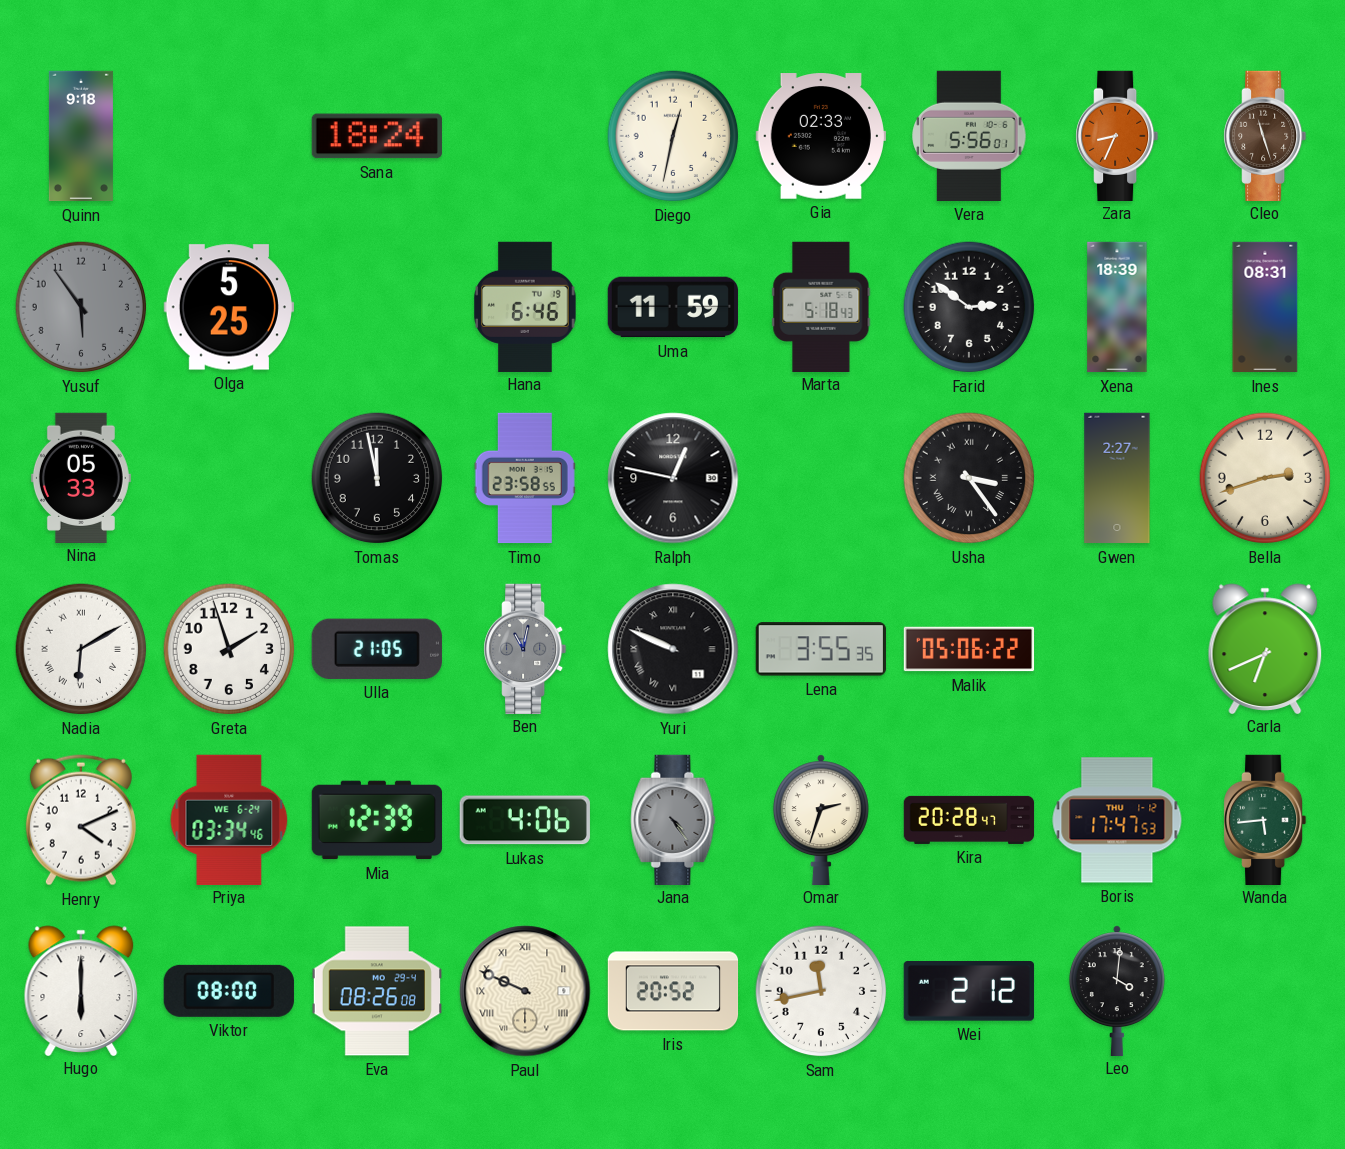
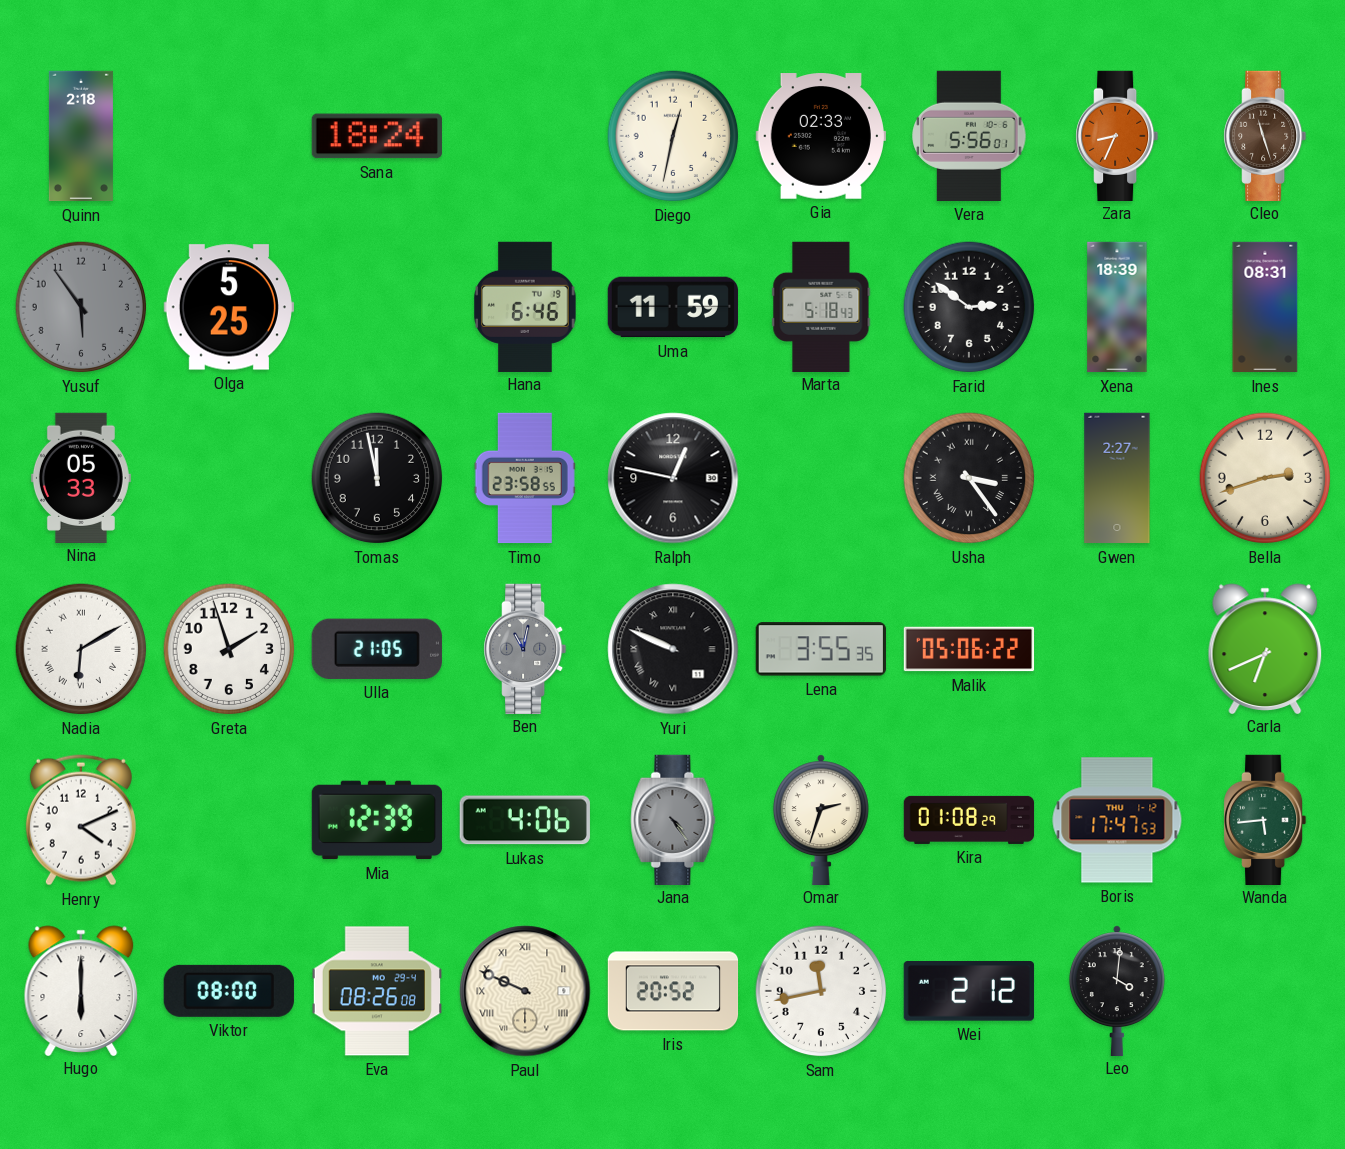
Quinn: 9:18 -> 2:18
Priya: 03:34 -> none
Kira: 20:28 -> 01:08
